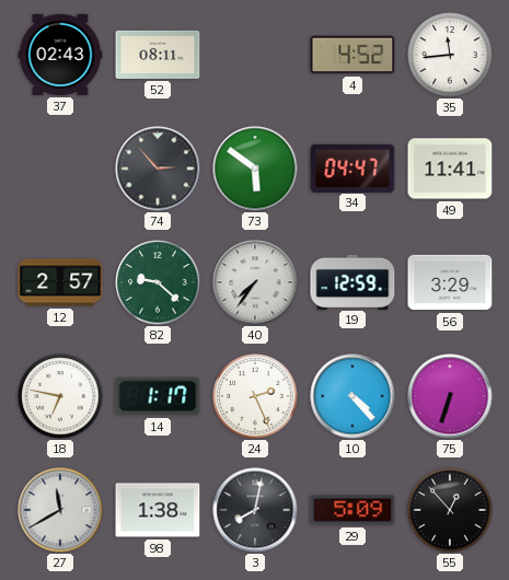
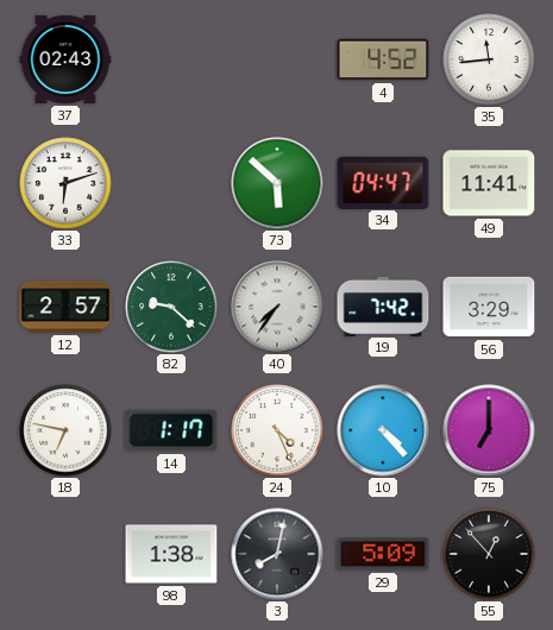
52: 08:11 -> none
33: none -> 6:12
74: 2:53 -> none
73: 5:51 -> 5:52
19: 12:59 -> 7:42
24: 2:26 -> 4:26
75: 6:33 -> 7:00
27: 11:40 -> none
